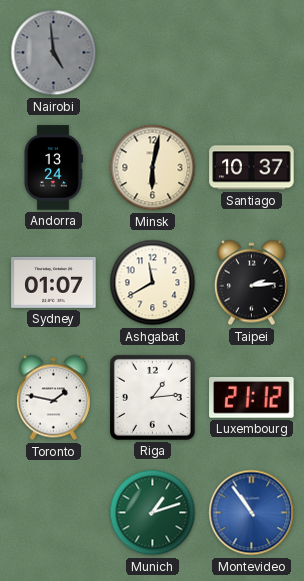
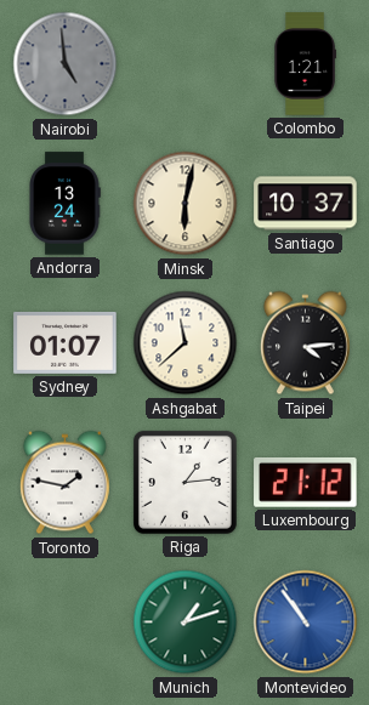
Colombo: none -> 1:21
Ashgabat: 11:40 -> 11:38
Taipei: 2:14 -> 4:14
